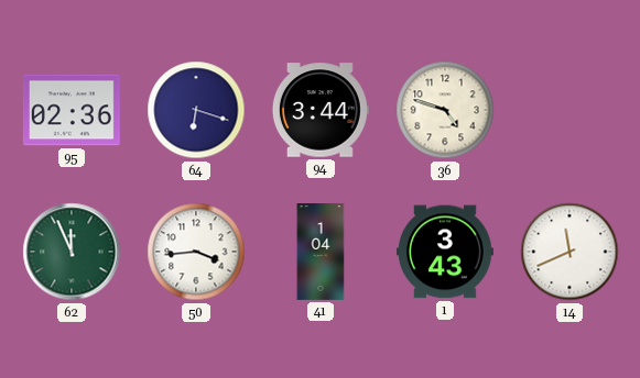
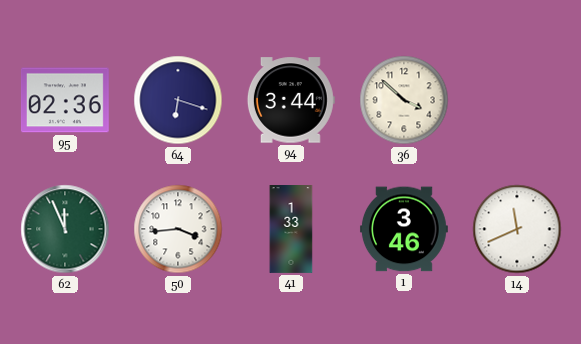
36: 4:48 -> 3:52
41: 1:04 -> 1:33
1: 3:43 -> 3:46
